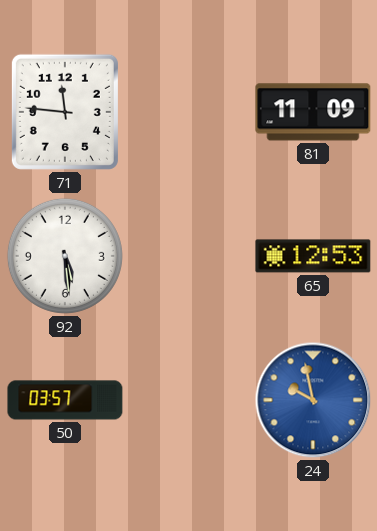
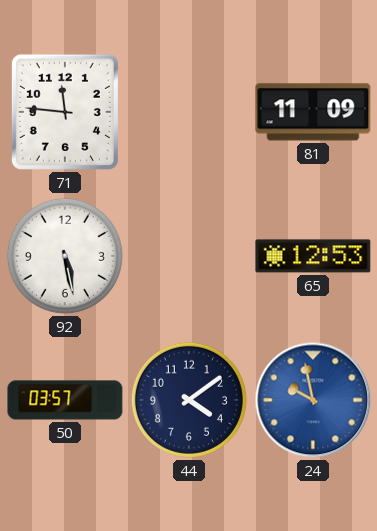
92: 5:29 -> 5:28
44: none -> 4:09
